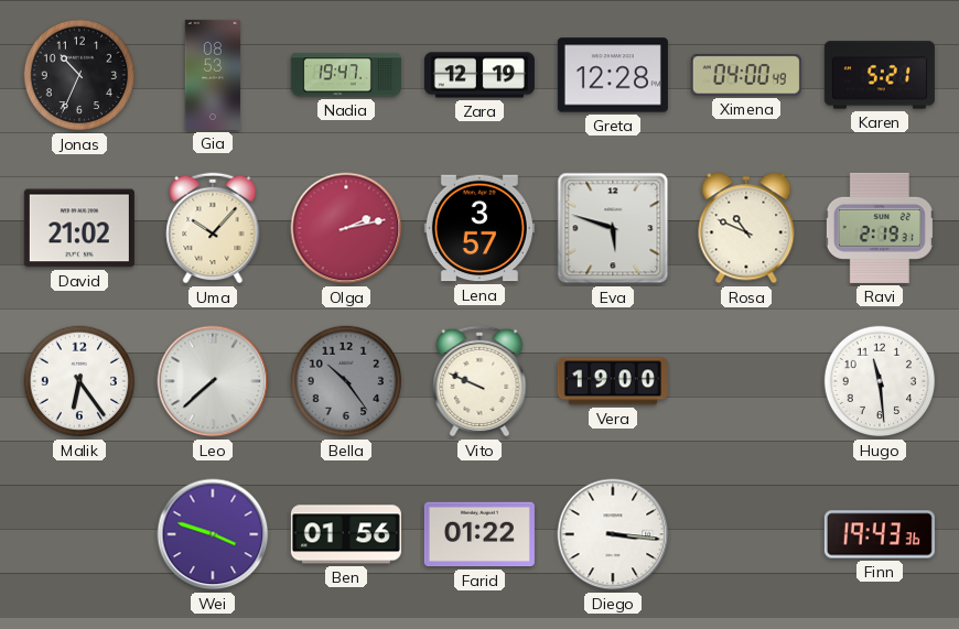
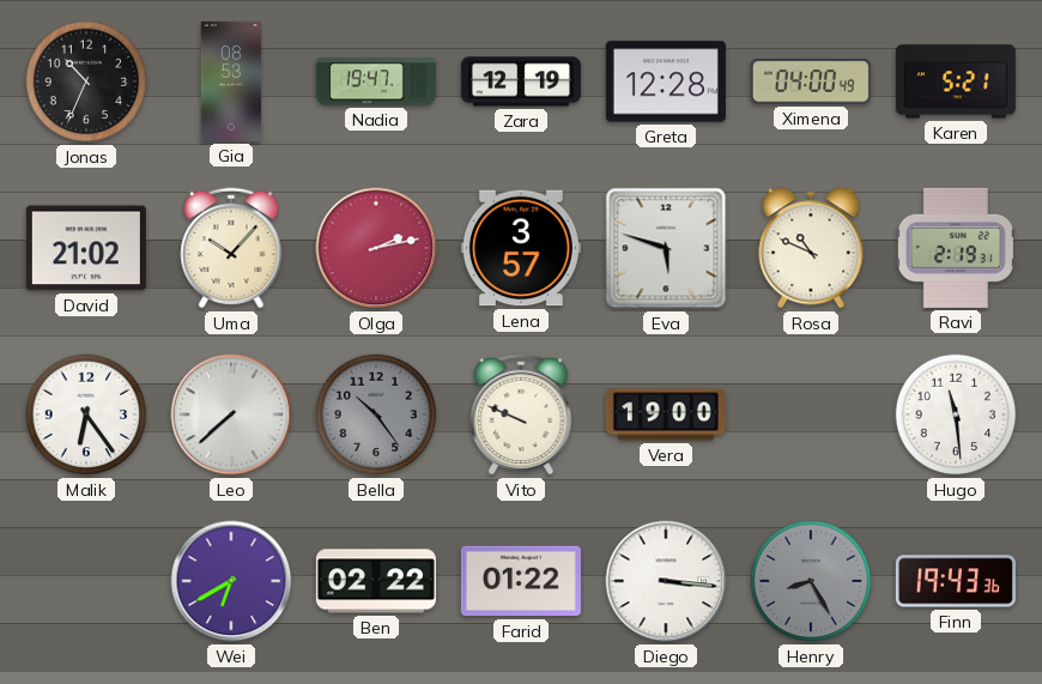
Wei: 3:48 -> 6:40
Ben: 01:56 -> 02:22
Henry: none -> 8:25
